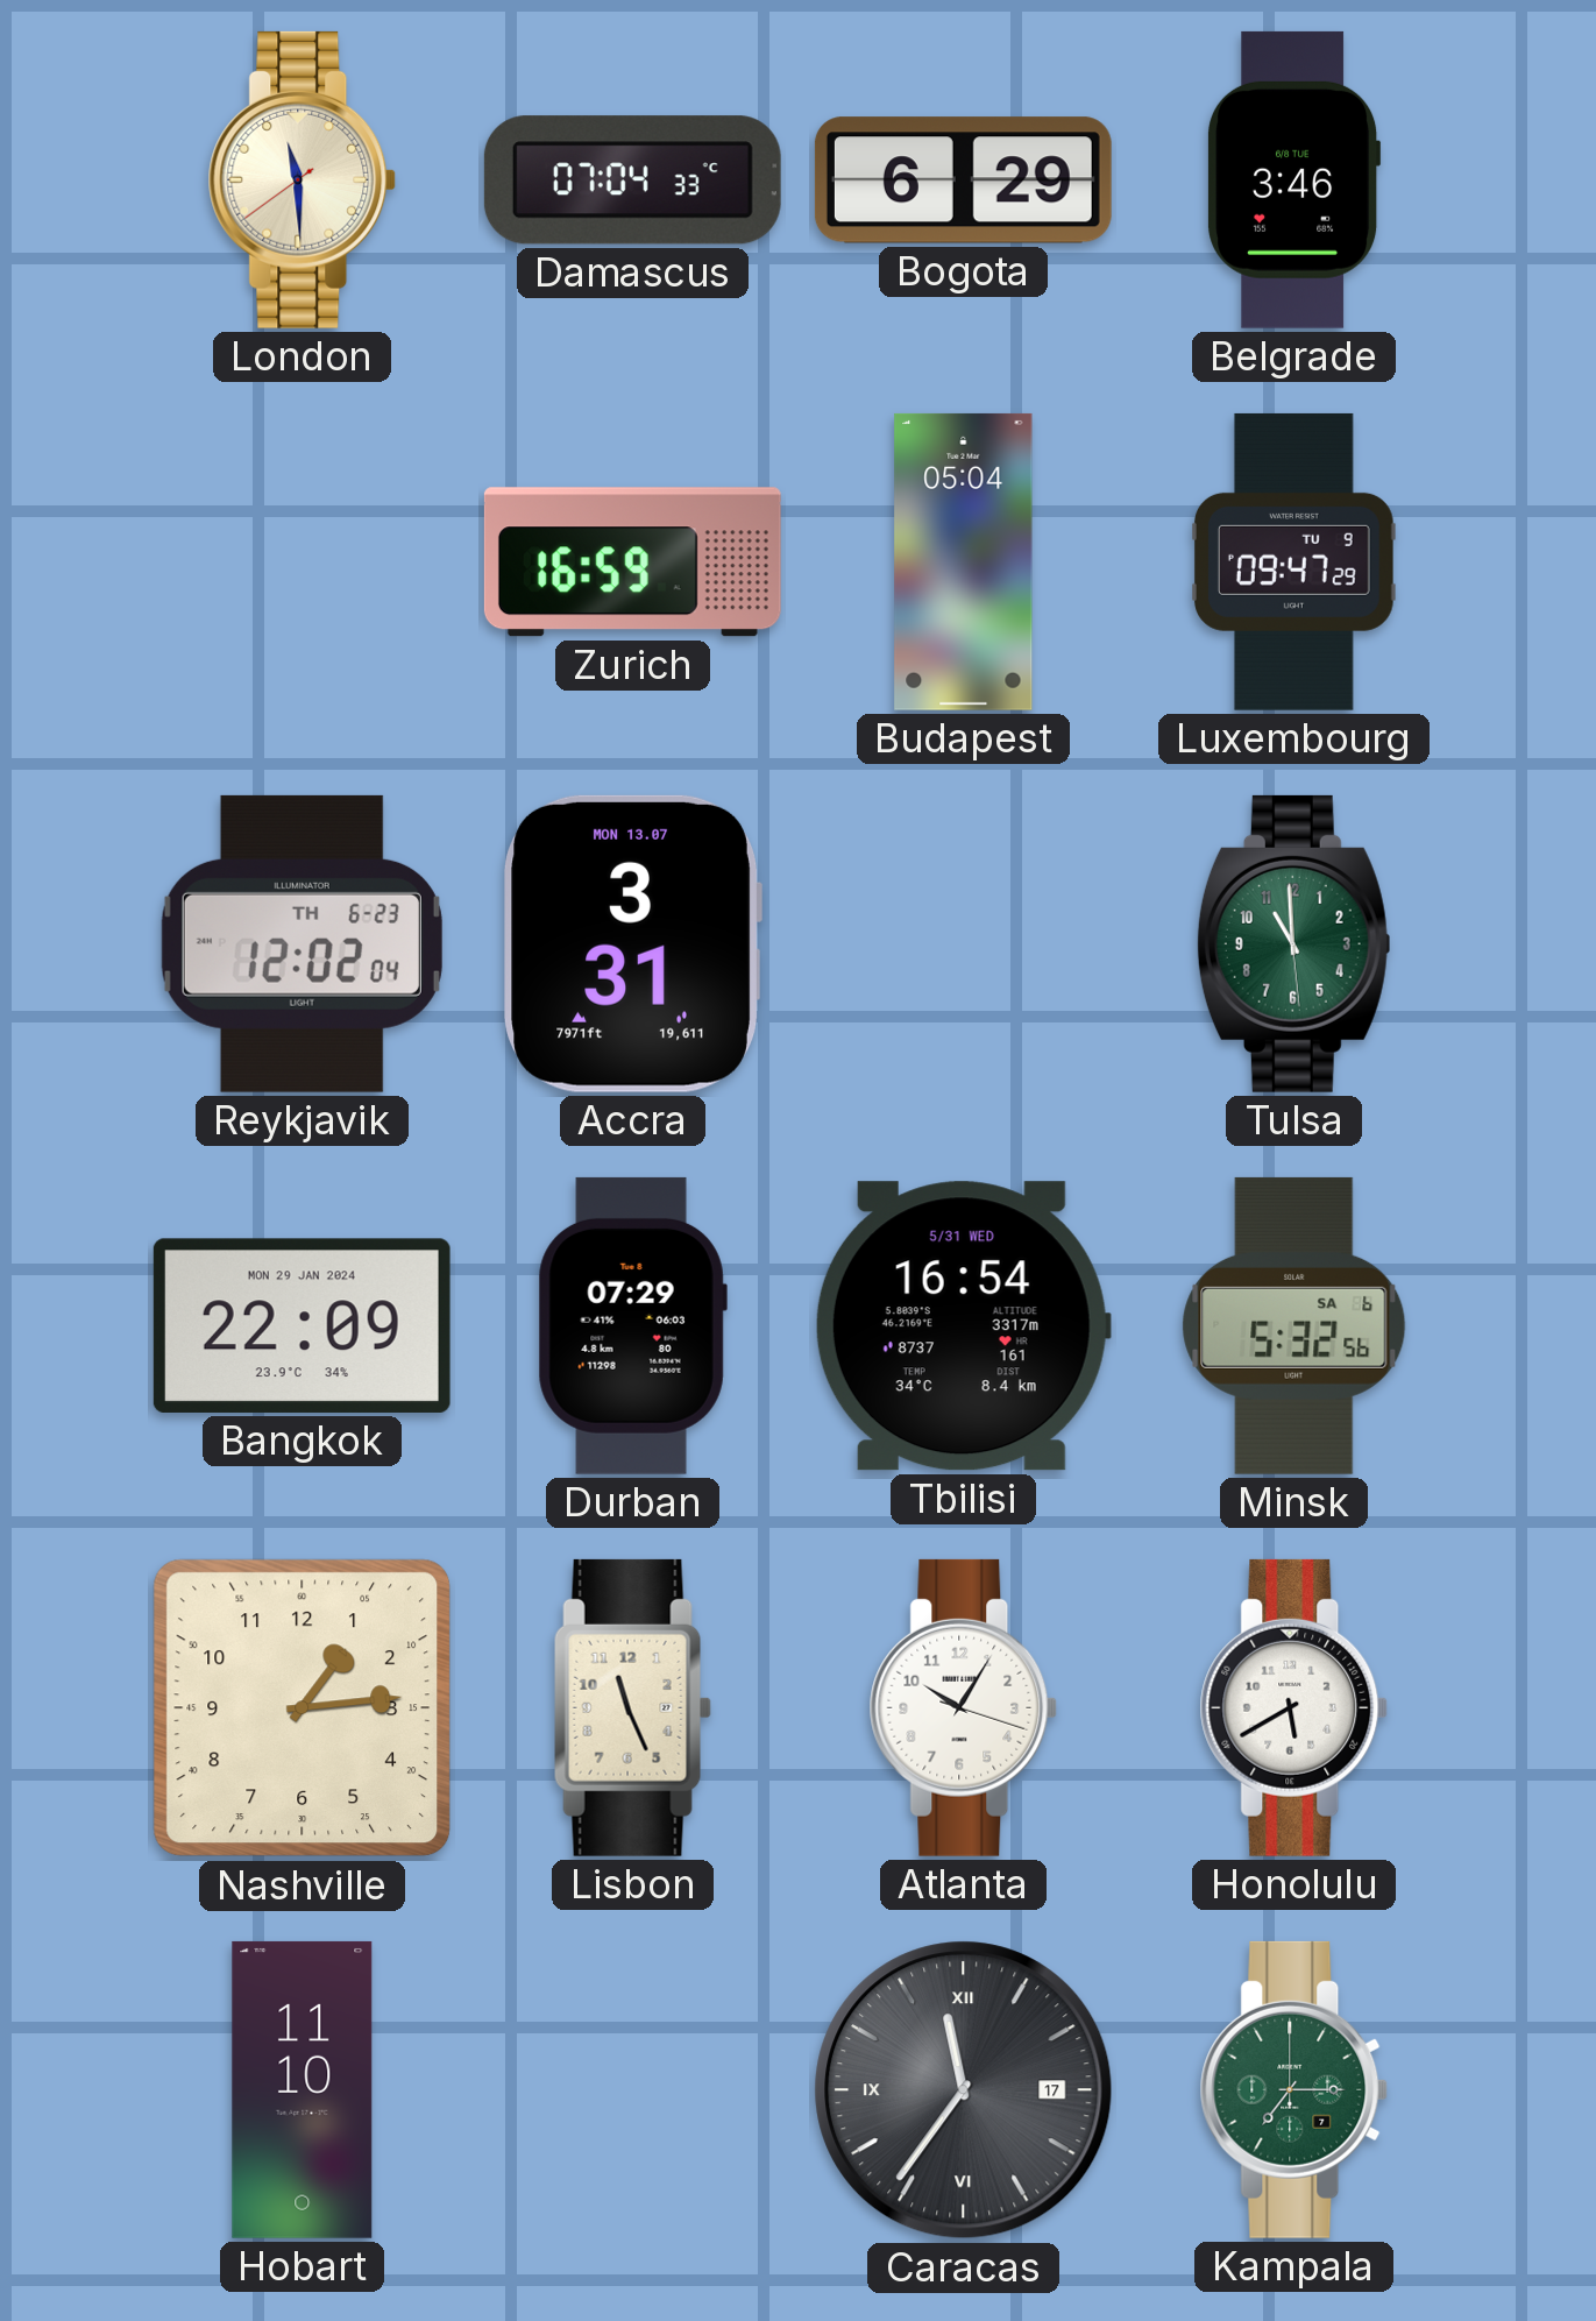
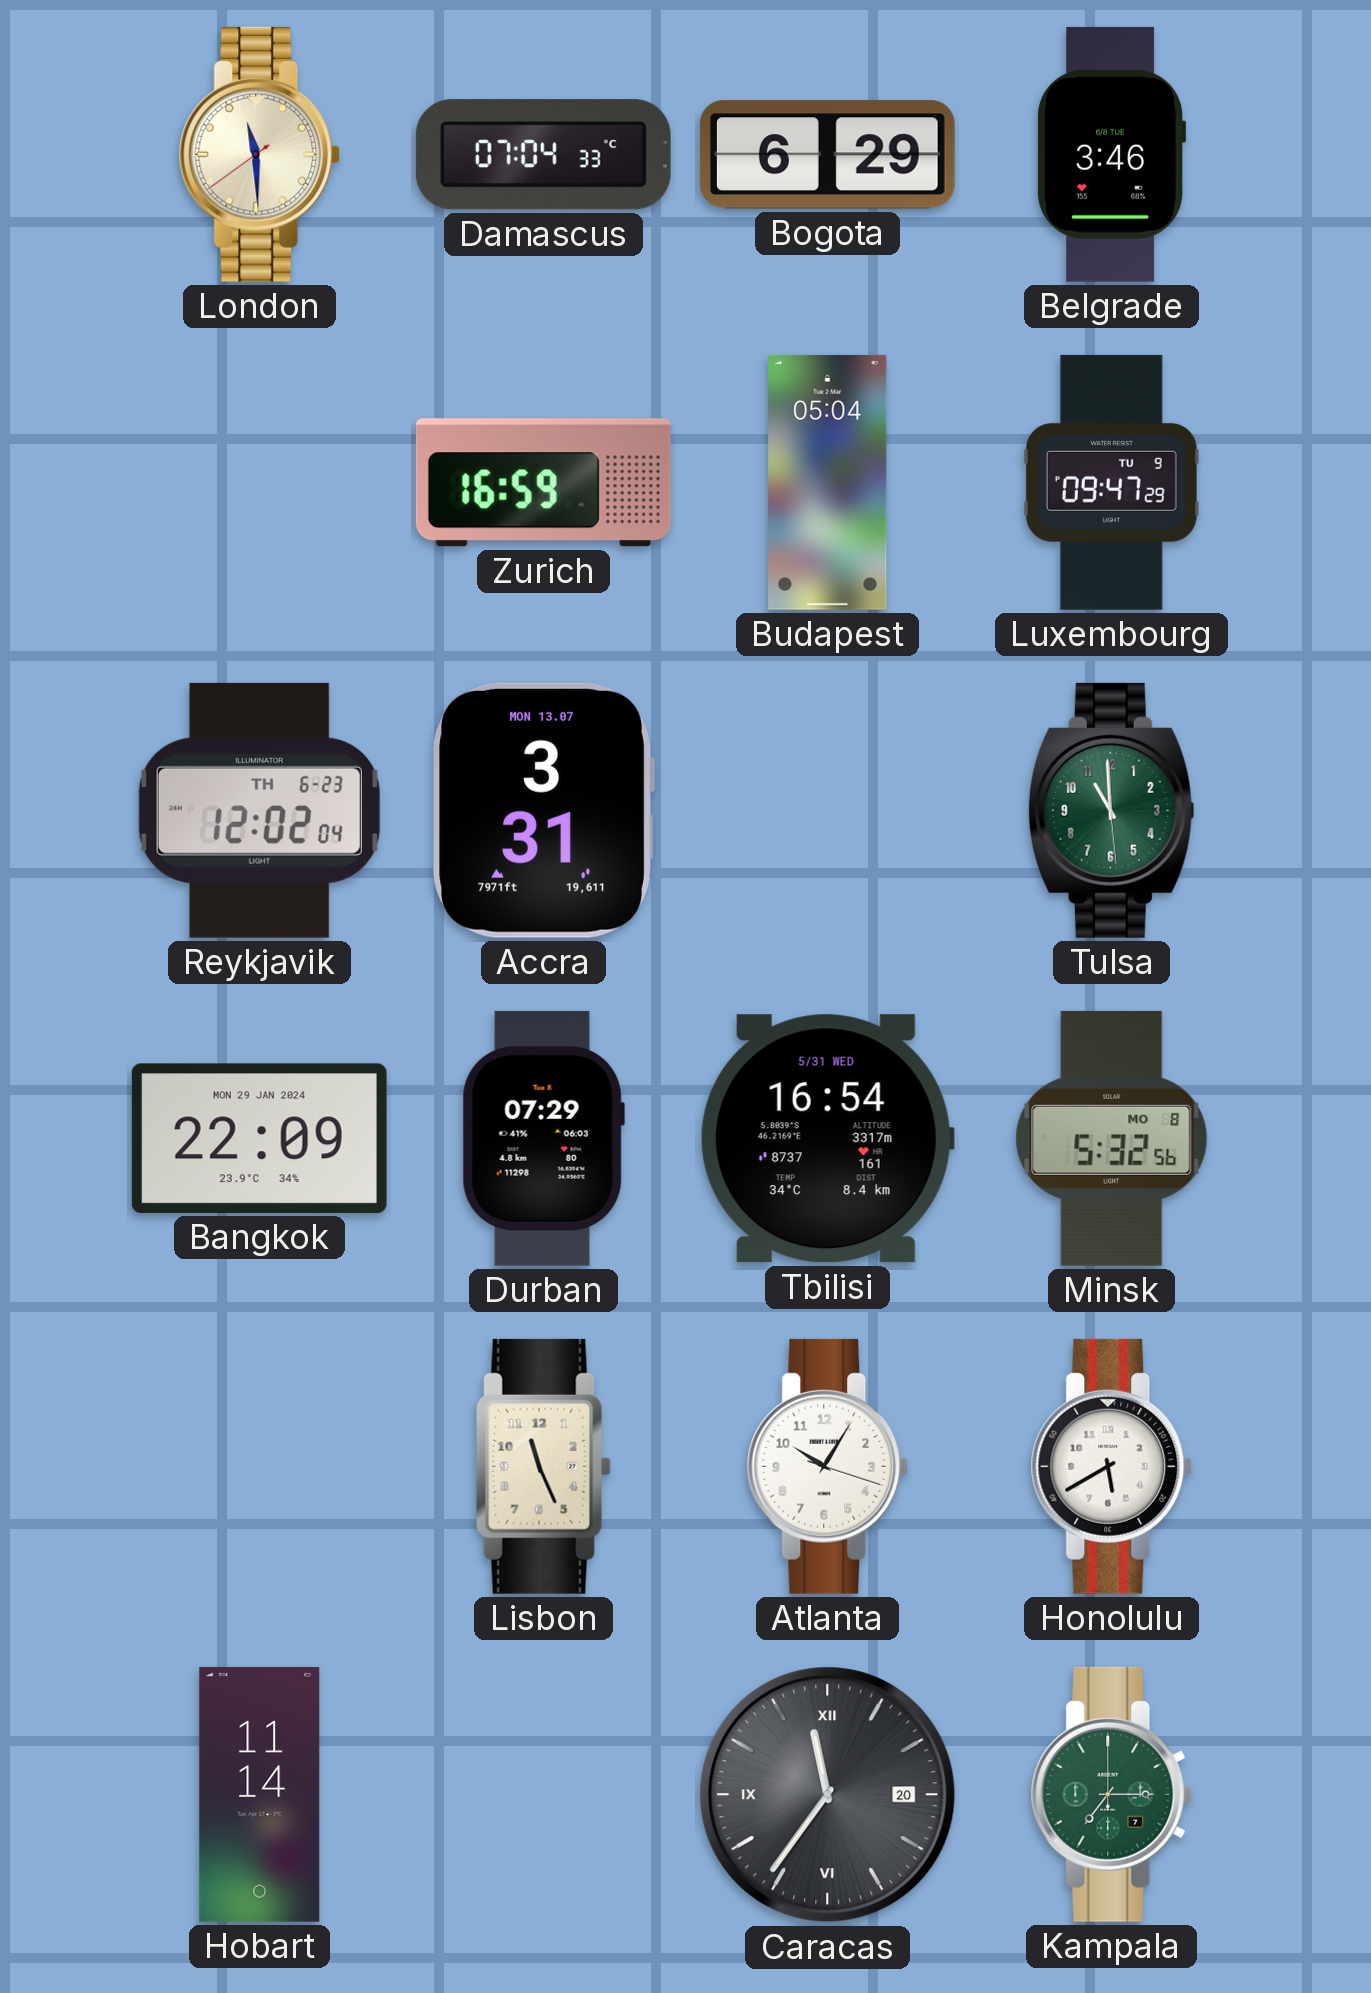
Minsk date: SA 6 -> MO 8
Nashville: 1:14 -> none
Hobart: 11:10 -> 11:14
Caracas date: 17 -> 20
